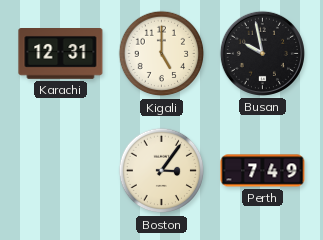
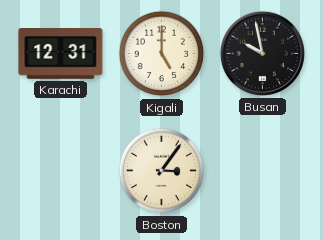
Perth: 7:49 -> none
